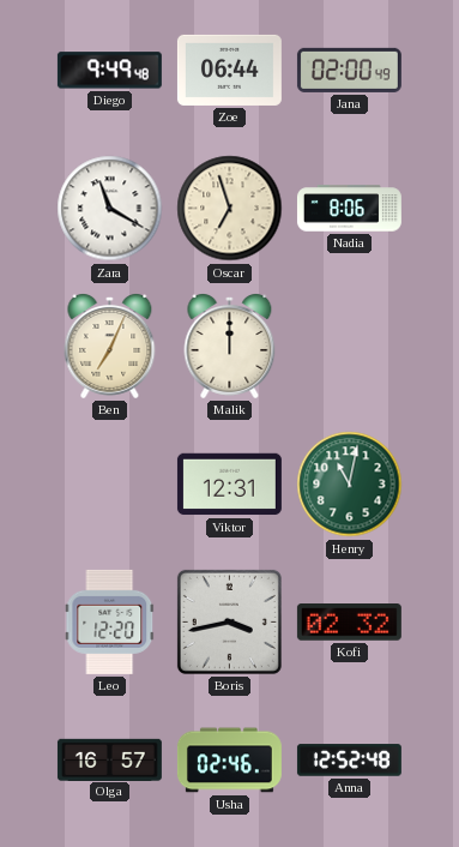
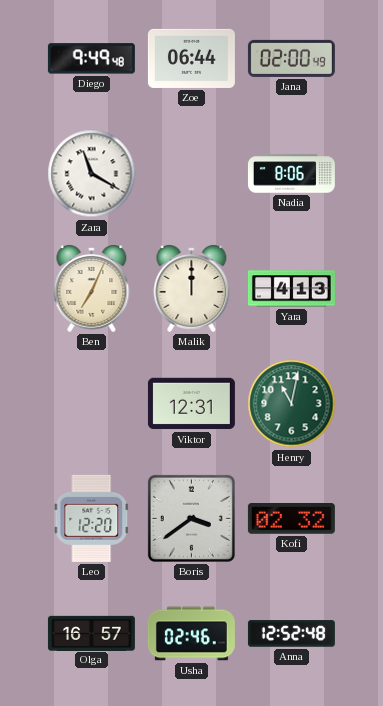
Oscar: 6:57 -> none
Yara: none -> 4:13
Boris: 3:43 -> 3:39
